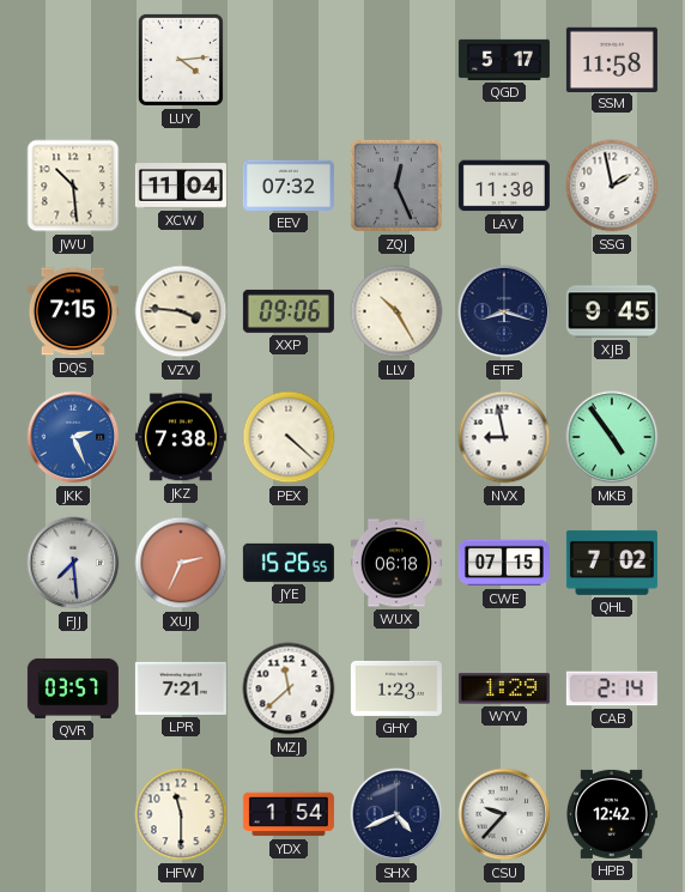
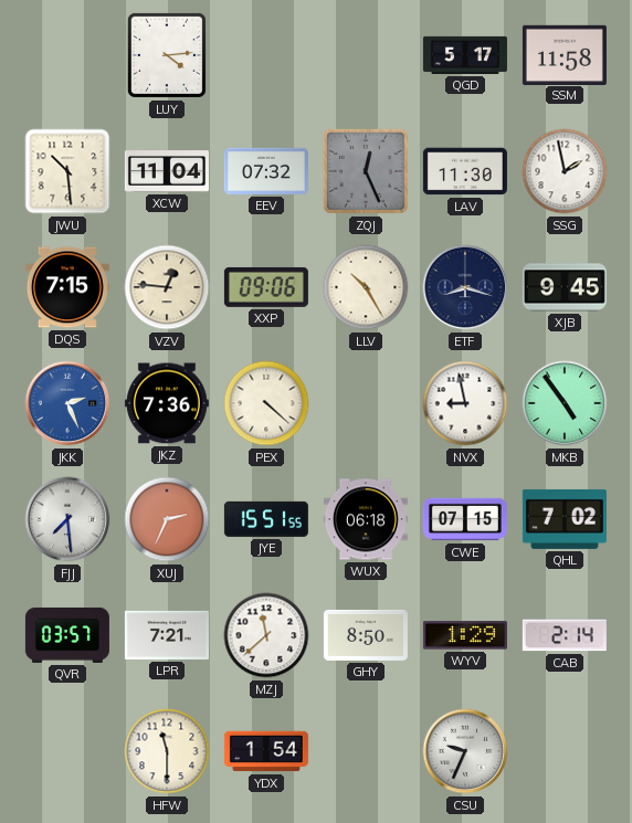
VZV: 3:46 -> 12:46
JKZ: 7:38 -> 7:36
JYE: 15:26 -> 15:51
GHY: 1:23 -> 8:50
SHX: 4:41 -> none
CSU: 9:37 -> 9:34
HPB: 12:42 -> none
